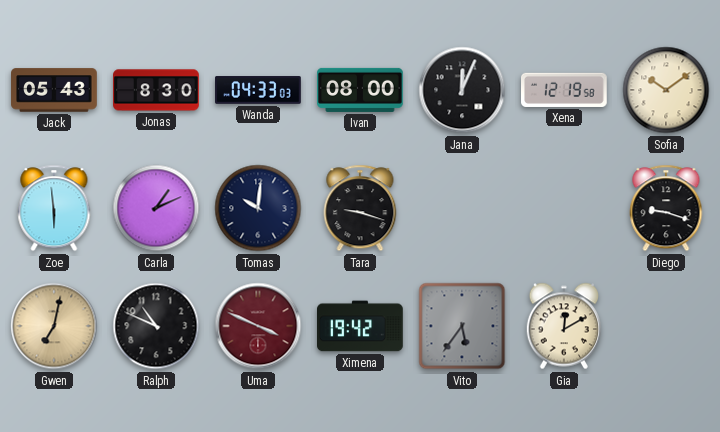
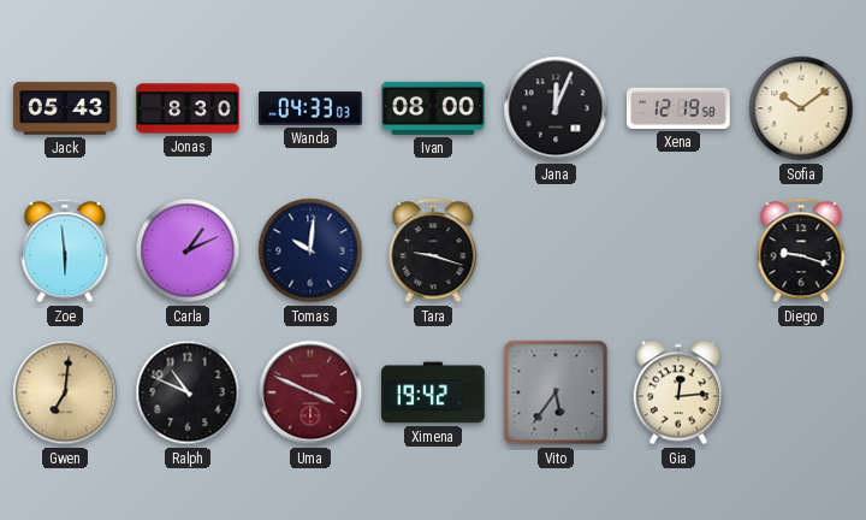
Gwen: 7:02 -> 7:01
Gia: 12:10 -> 12:14
